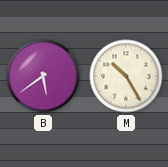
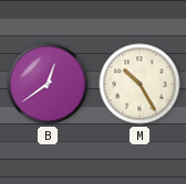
B: 5:39 -> 12:39
